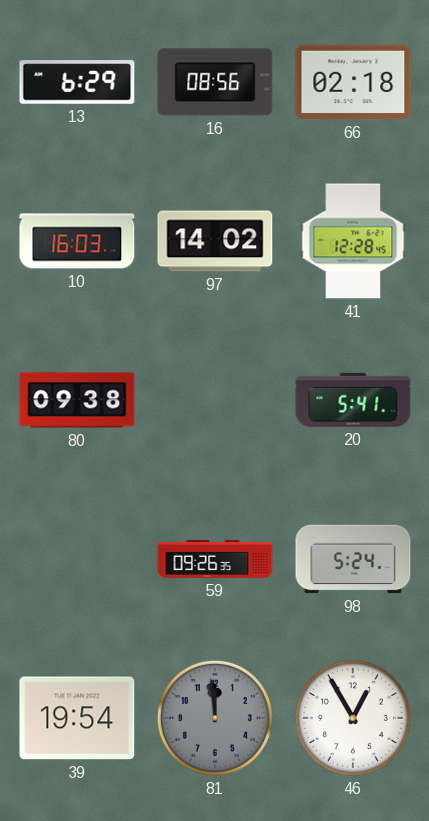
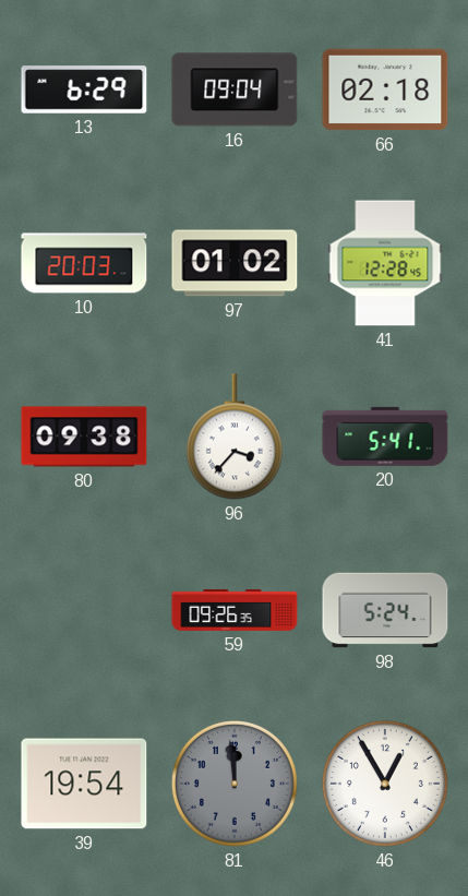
16: 08:56 -> 09:04
10: 16:03 -> 20:03
97: 14:02 -> 01:02
96: none -> 3:37
